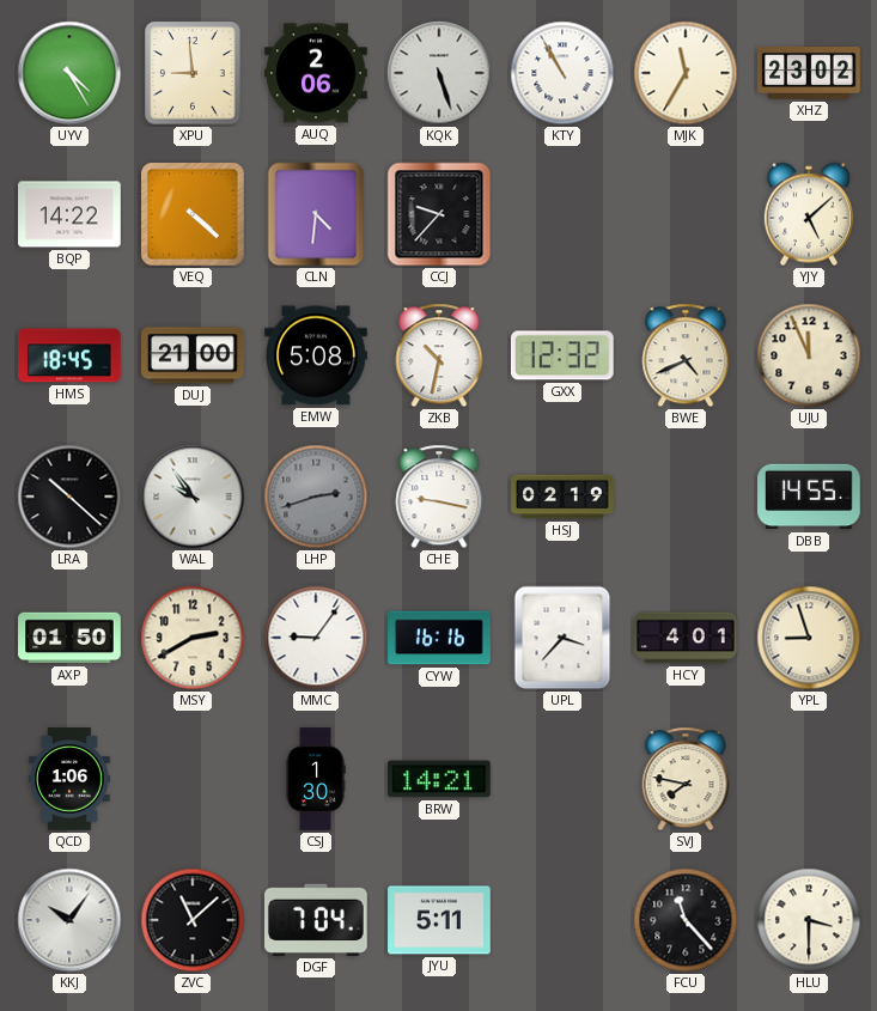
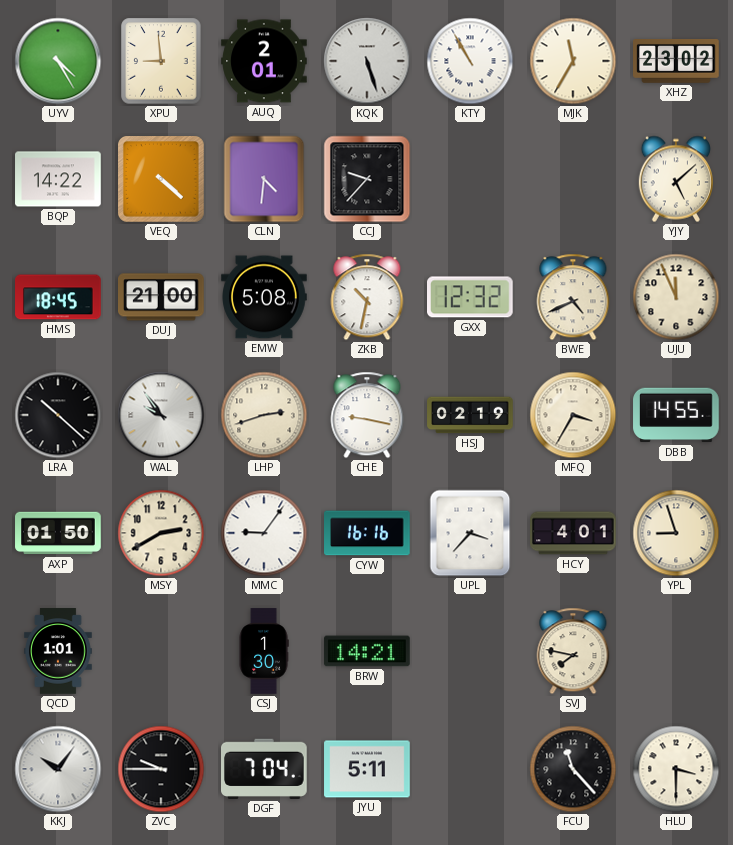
AUQ: 2:06 -> 2:01
LHP dial: grey -> cream
MFQ: none -> 3:35
QCD: 1:06 -> 1:01
ZVC: 11:08 -> 9:45
